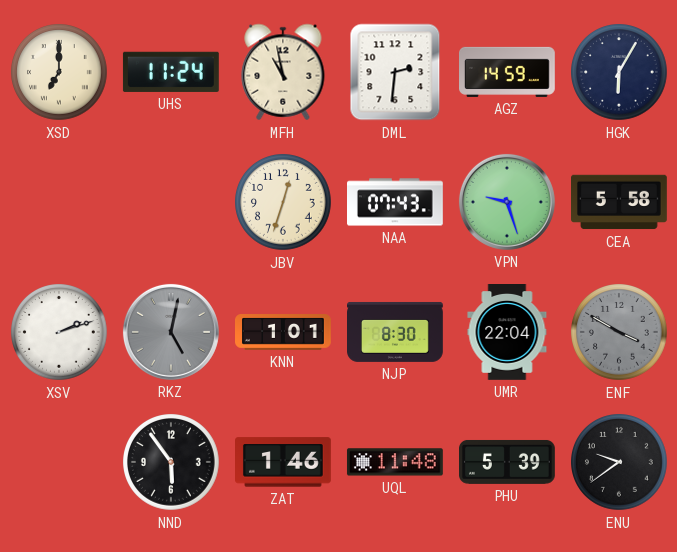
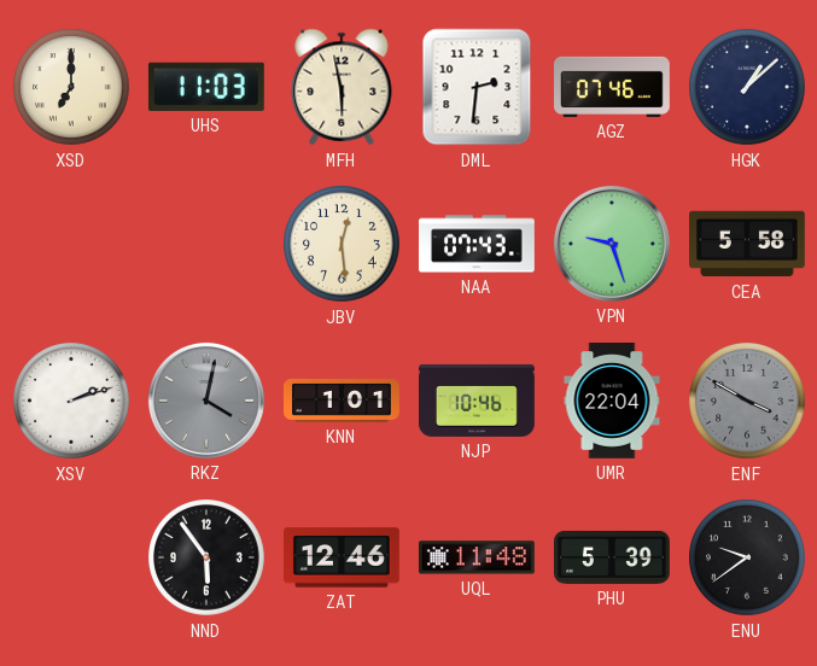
UHS: 11:24 -> 11:03
MFH: 10:58 -> 5:58
AGZ: 14:59 -> 07:46
HGK: 6:05 -> 1:08
JBV: 12:33 -> 12:29
RKZ: 5:02 -> 4:02
NJP: 8:30 -> 10:46
ZAT: 1:46 -> 12:46
